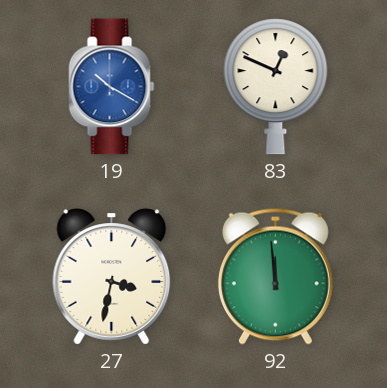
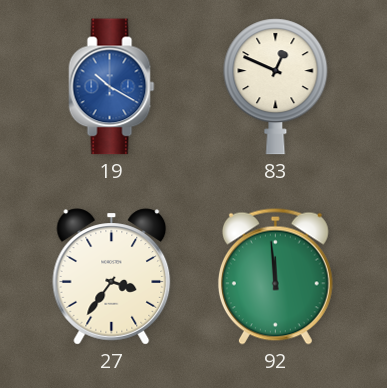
27: 3:32 -> 3:36
